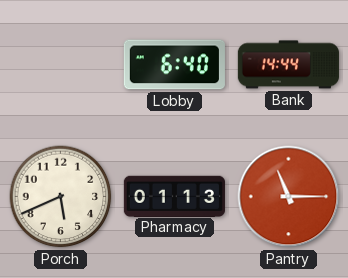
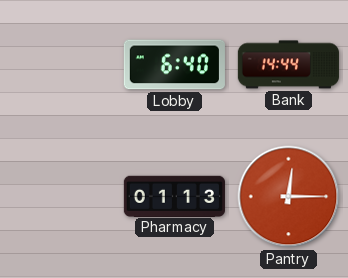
Porch: 5:41 -> none
Pantry: 11:15 -> 12:15
